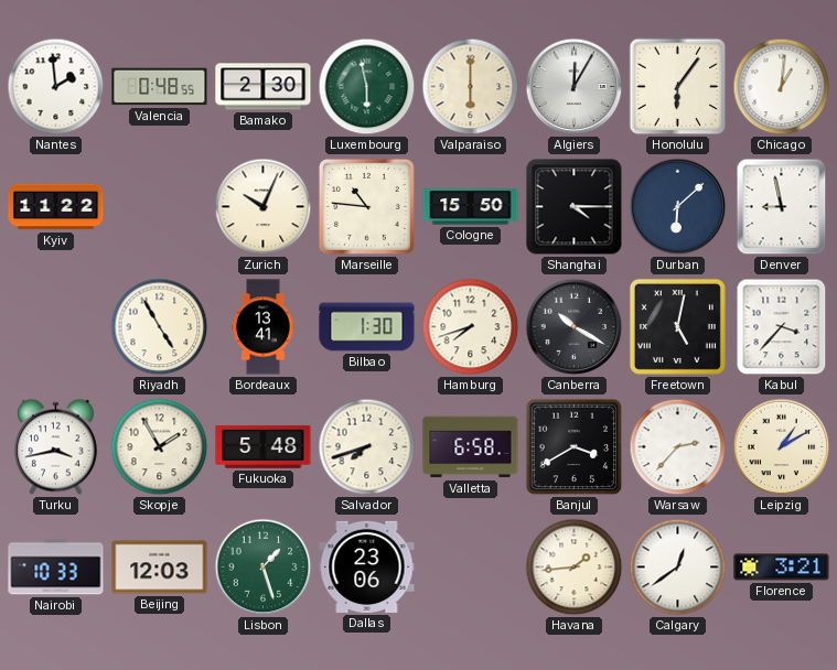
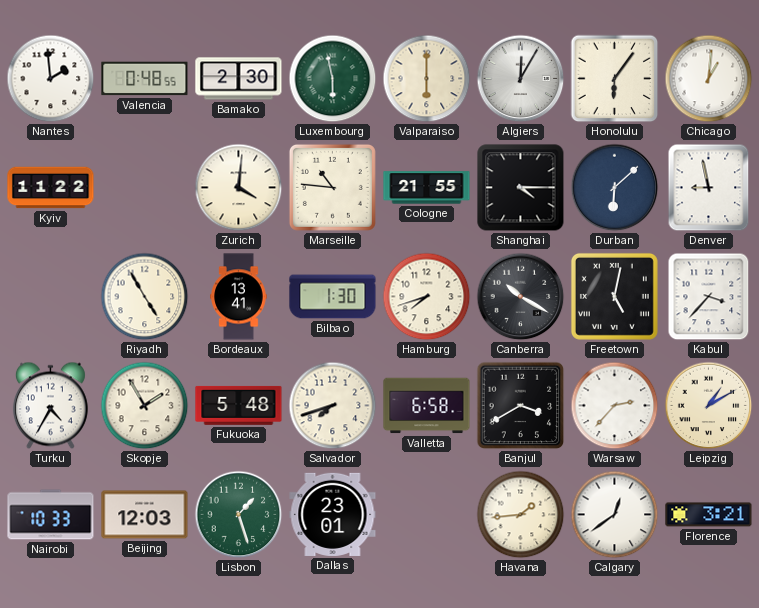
Zurich: 10:04 -> 4:01
Cologne: 15:50 -> 21:55
Turku: 3:43 -> 4:35
Dallas: 23:06 -> 23:01
